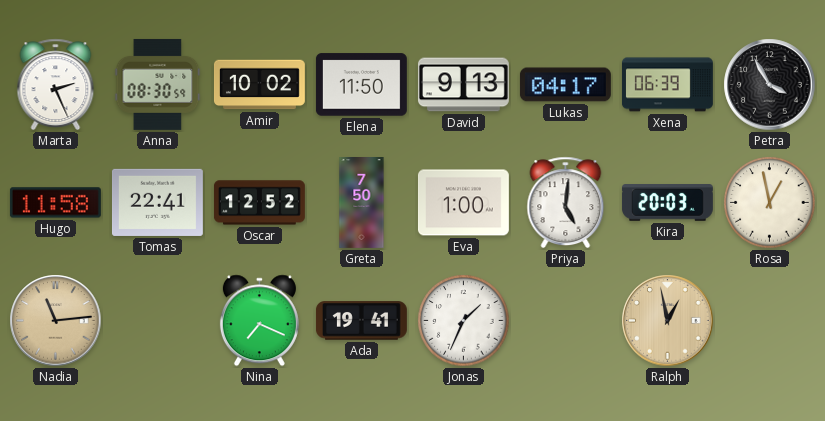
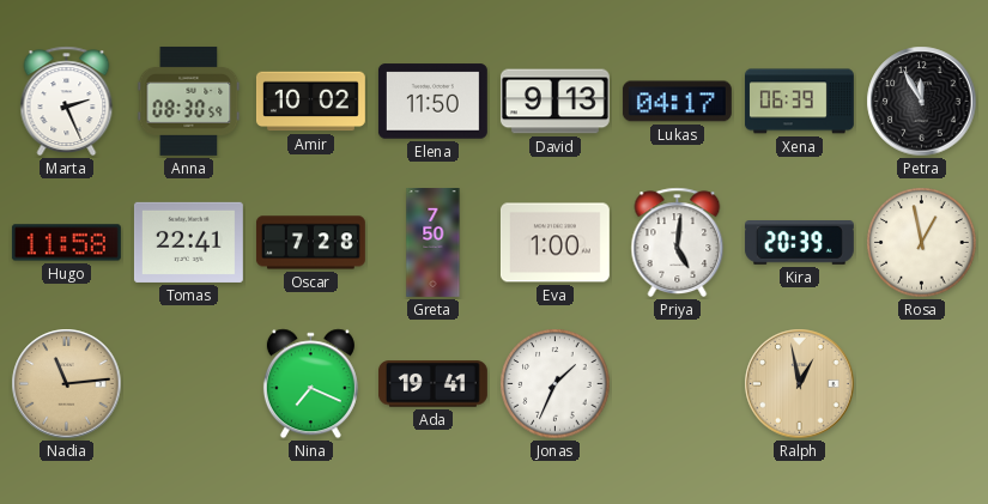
Petra: 3:55 -> 11:55
Oscar: 12:52 -> 7:28
Kira: 20:03 -> 20:39
